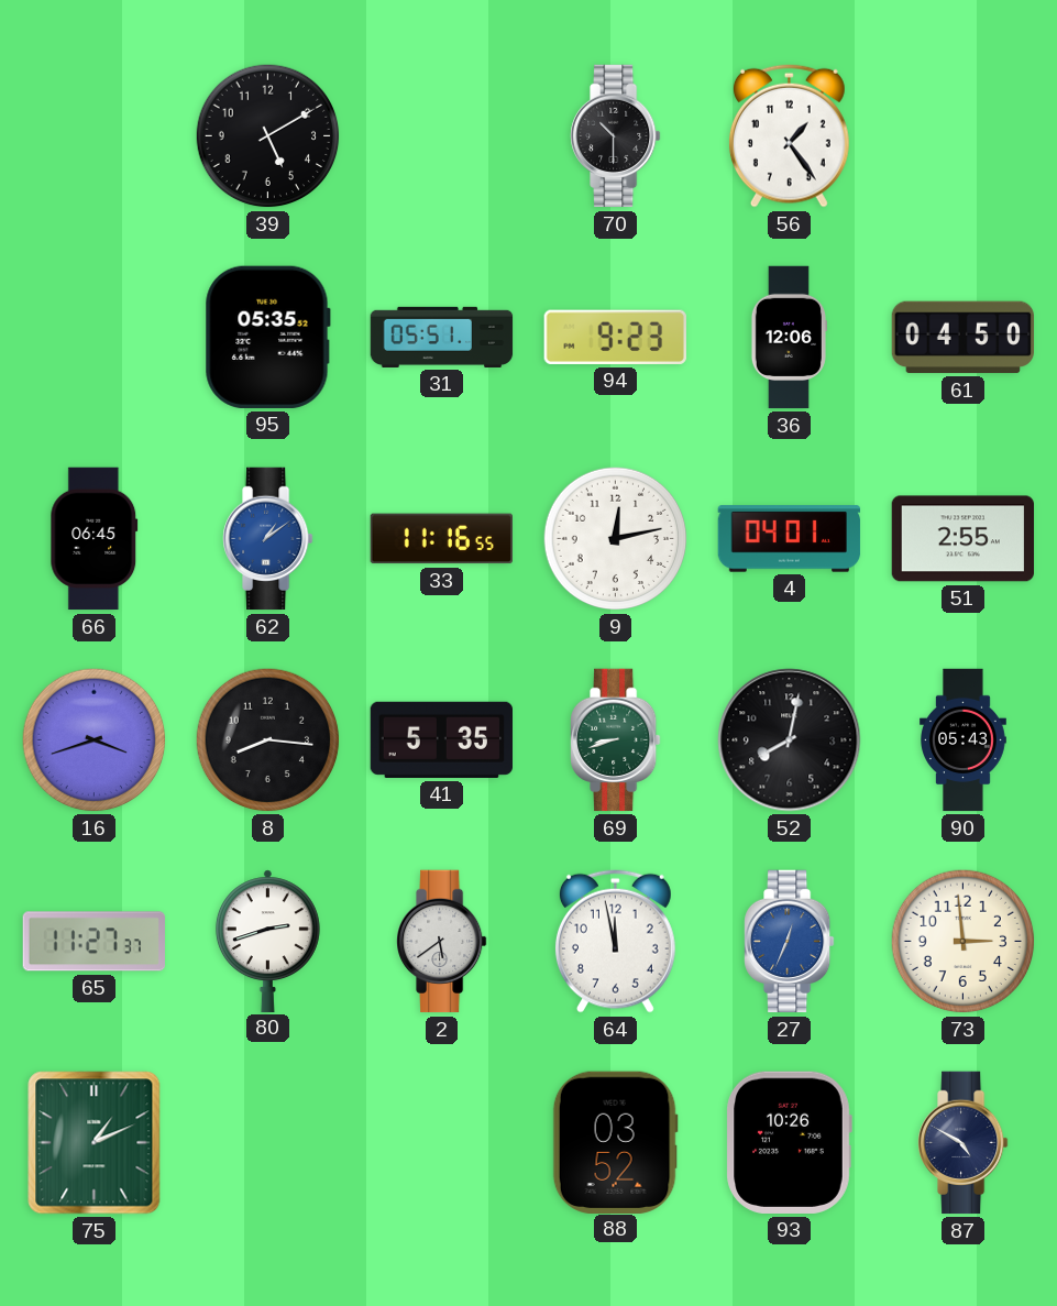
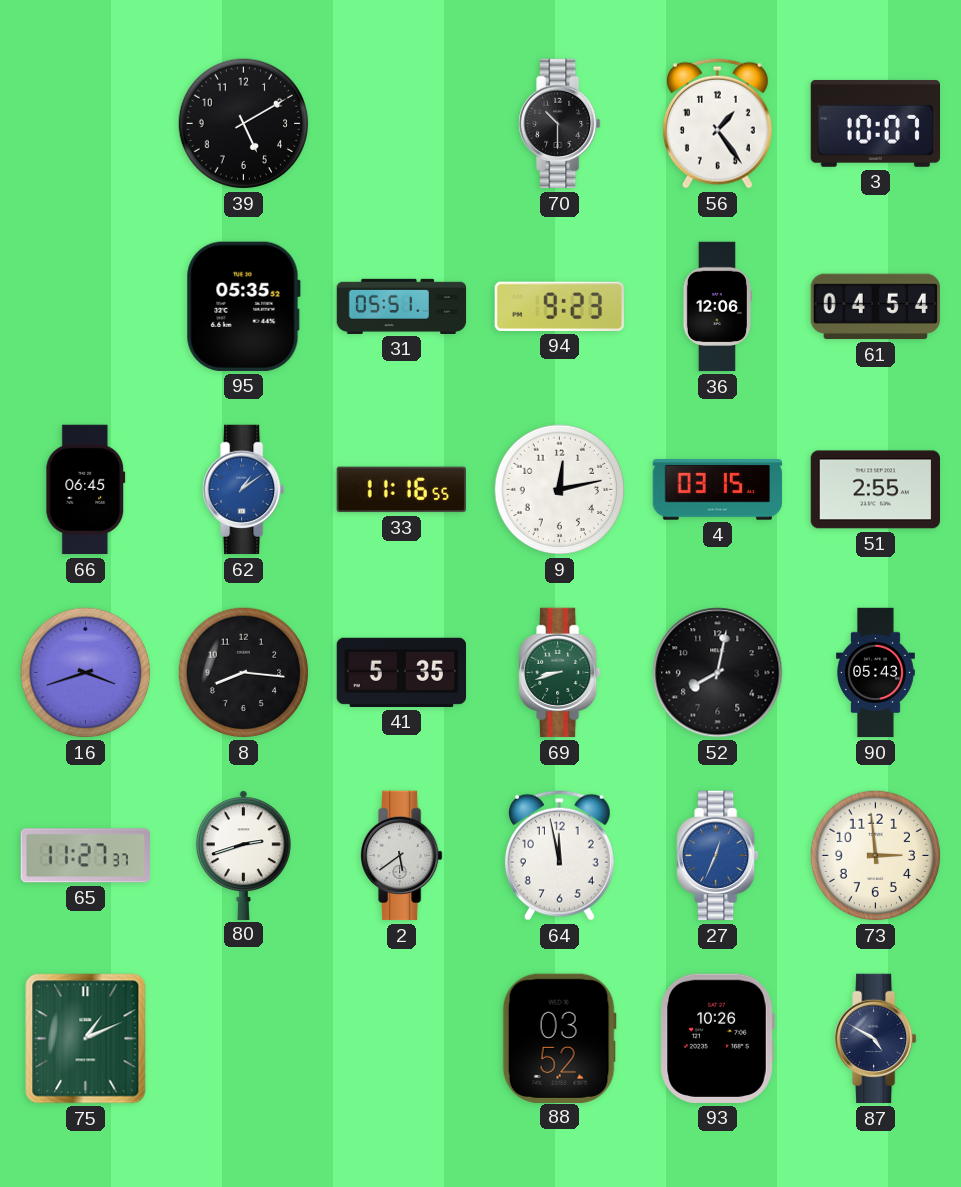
3: none -> 10:07
61: 04:50 -> 04:54
4: 04:01 -> 03:15
